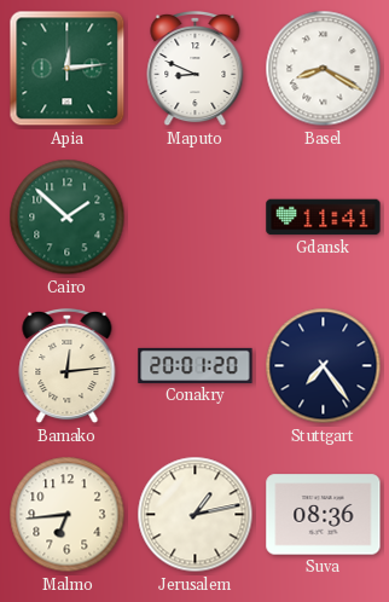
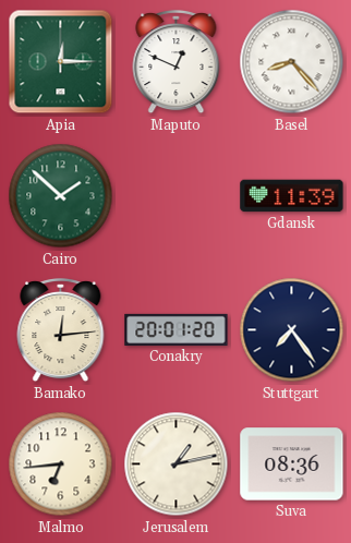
Apia: 12:14 -> 12:15
Maputo: 8:49 -> 12:49
Basel: 8:20 -> 8:23
Gdansk: 11:41 -> 11:39
